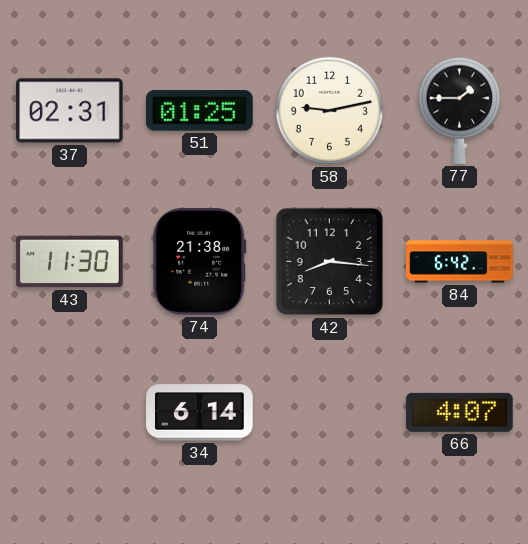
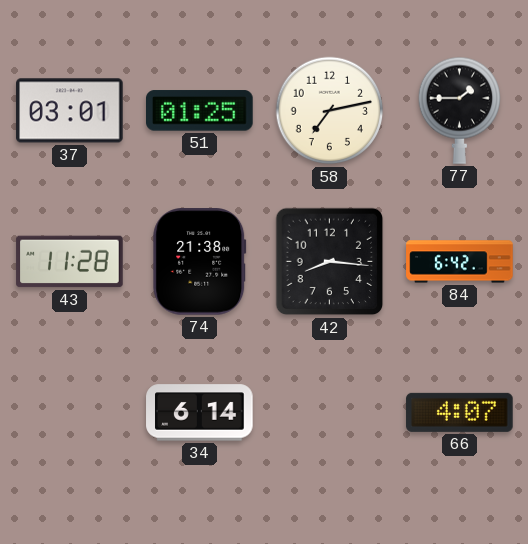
37: 02:31 -> 03:01
58: 9:13 -> 7:13
43: 11:30 -> 11:28
